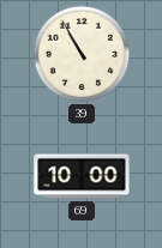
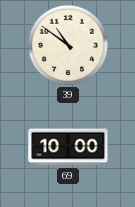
39: 10:55 -> 10:51
